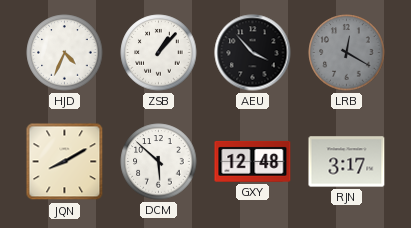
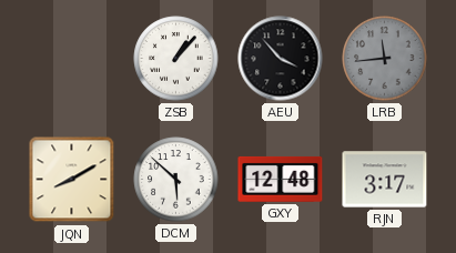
HJD: 4:34 -> none
LRB: 12:20 -> 11:44
